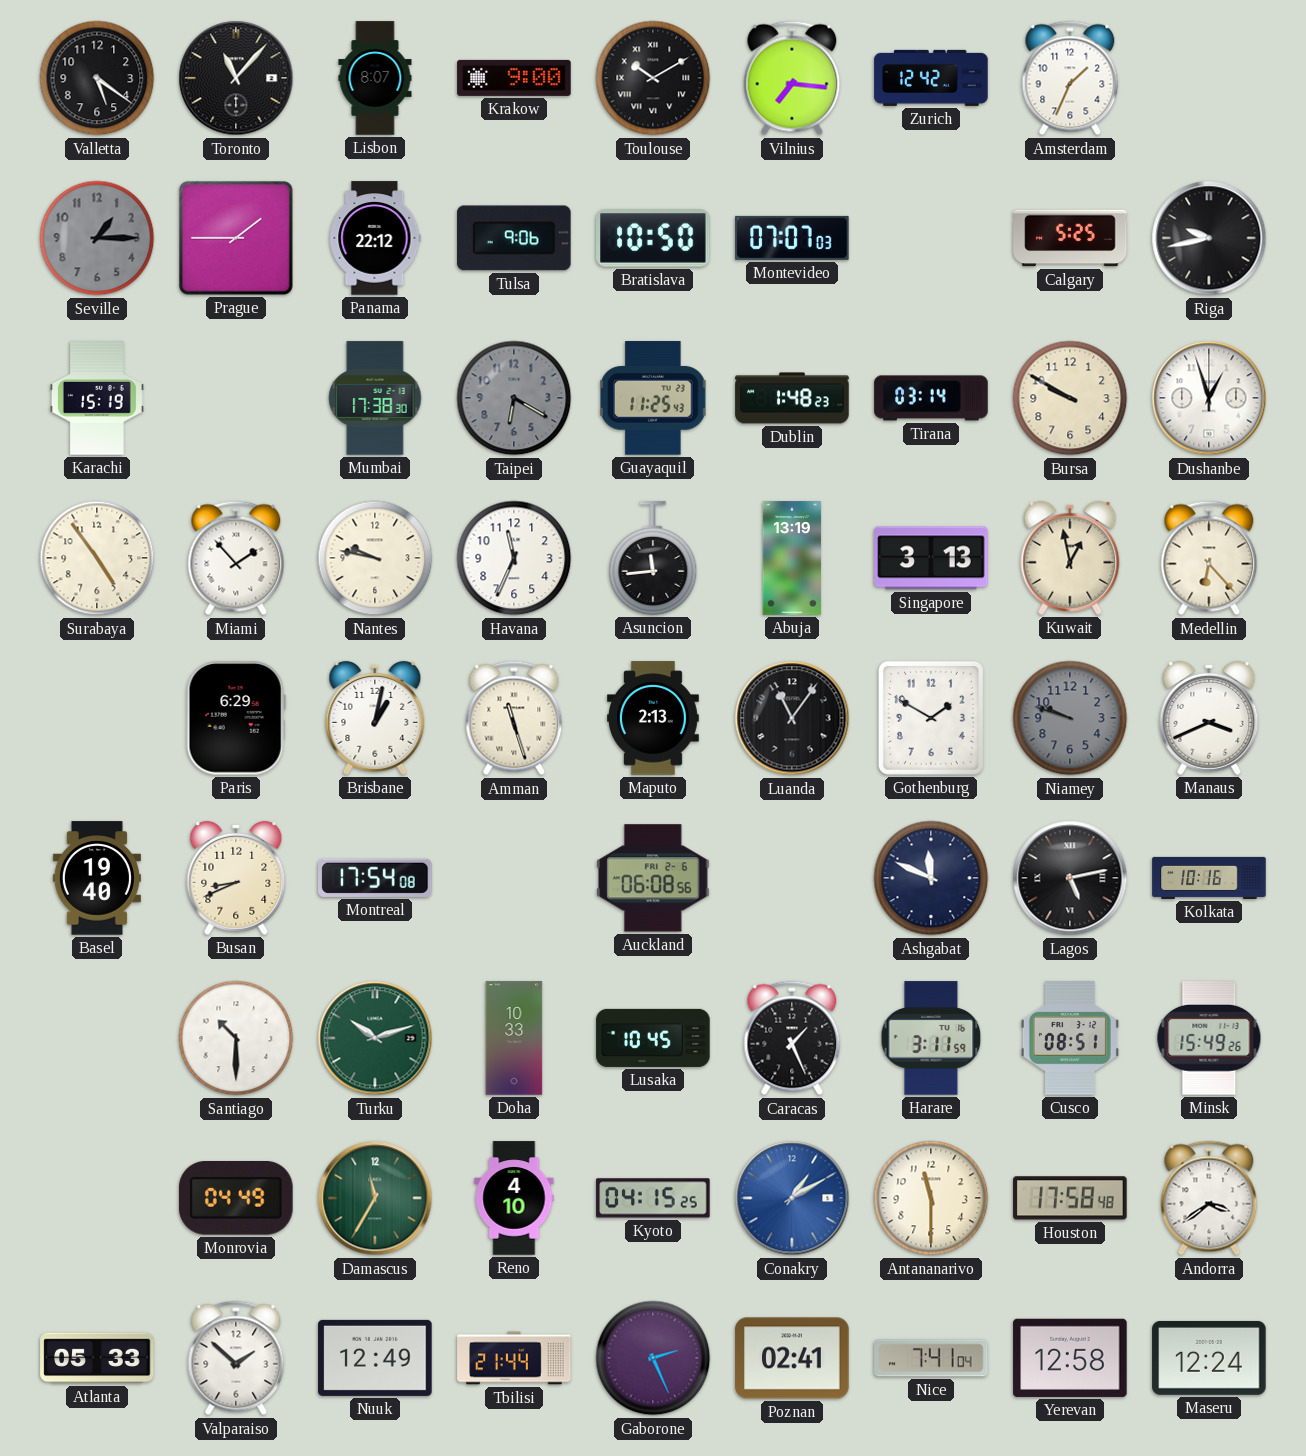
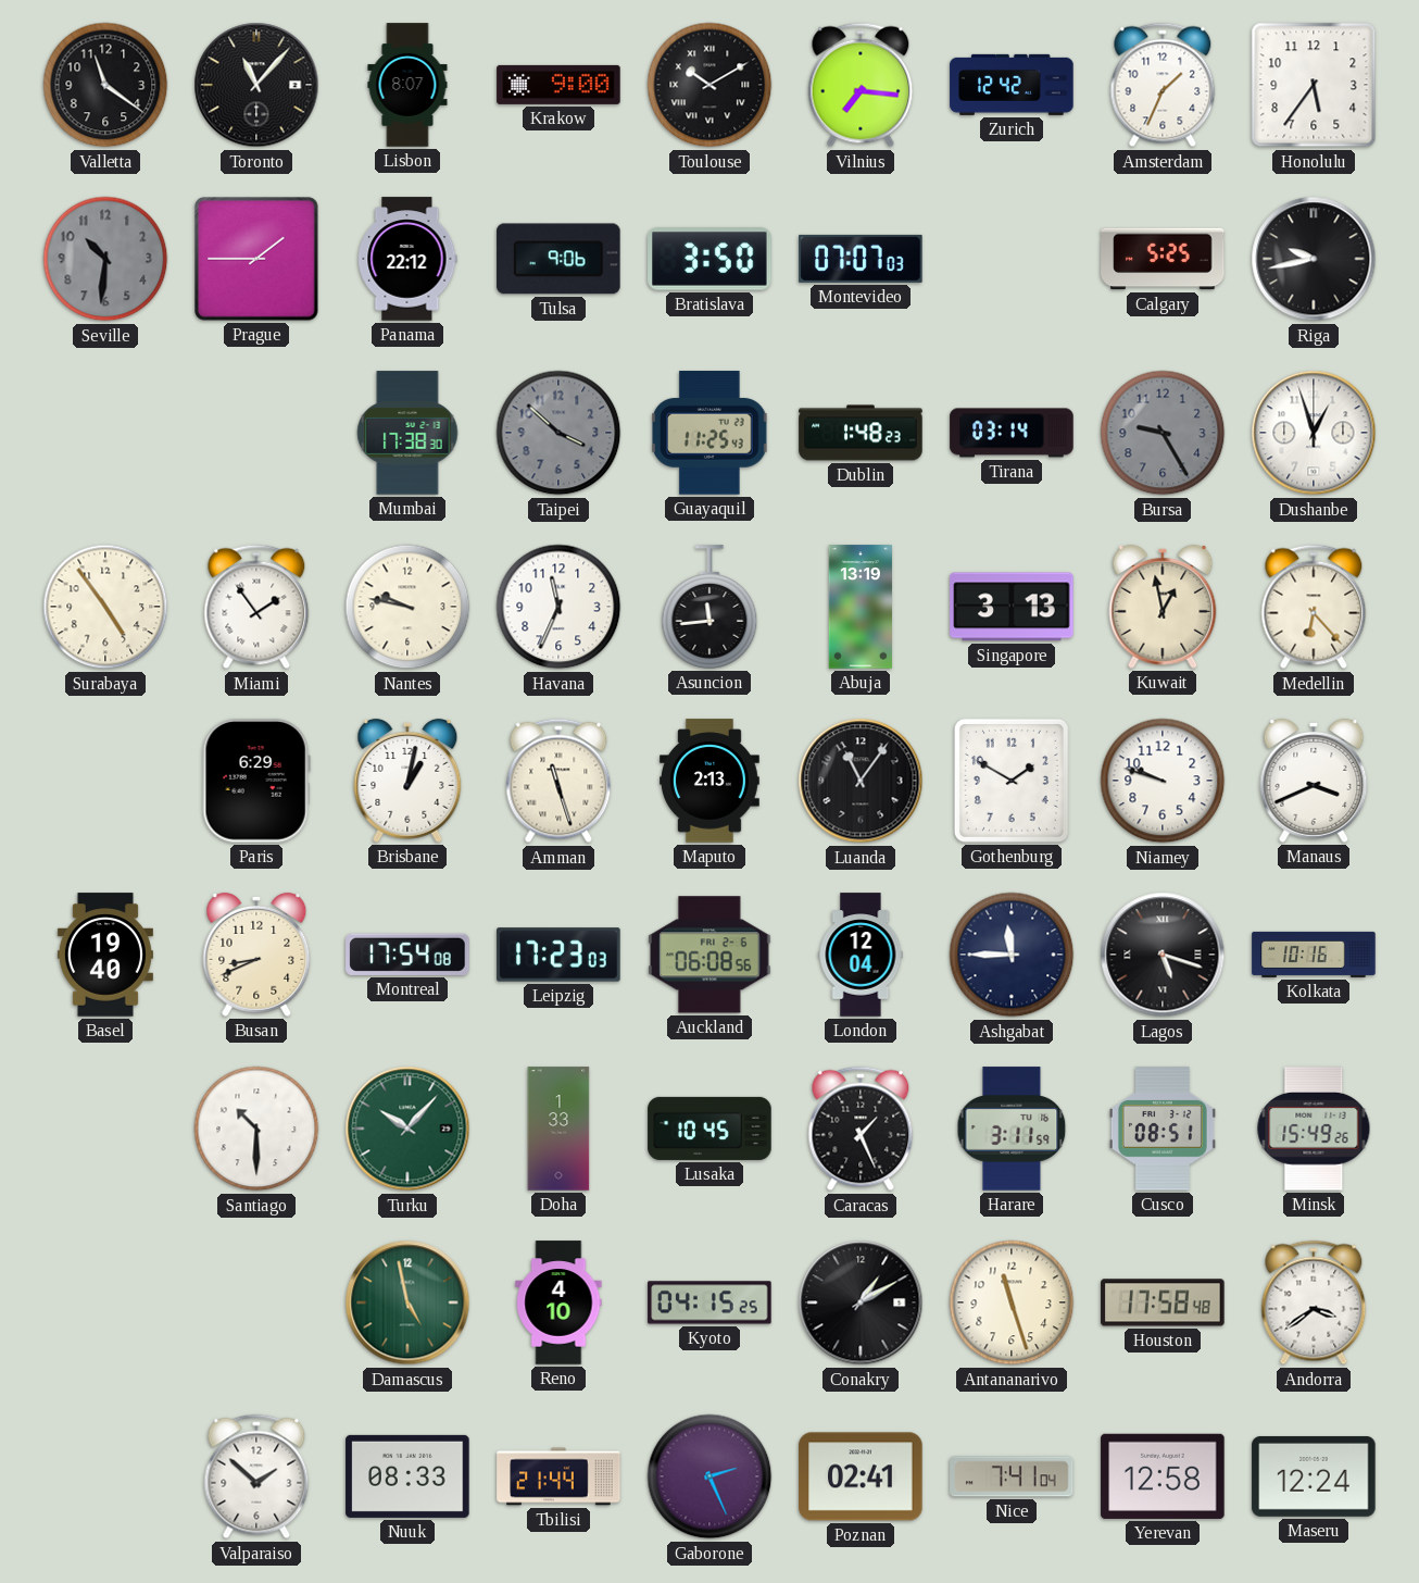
Valletta: 5:21 -> 11:21
Honolulu: none -> 5:36
Seville: 1:15 -> 10:31
Bratislava: 10:50 -> 3:50
Karachi: 15:19 -> none
Taipei: 6:20 -> 3:52
Bursa: 9:50 -> 9:25
Bursa dial: cream -> grey
Miami: 1:53 -> 1:54
Niamey dial: grey -> white
Leipzig: none -> 17:23
London: none -> 12:04
Ashgabat: 11:49 -> 11:45
Lagos: 5:13 -> 5:18
Turku: 10:12 -> 10:07
Doha: 10:33 -> 1:33
Monrovia: 04:49 -> none
Damascus: 11:35 -> 4:58
Conakry dial: blue -> black
Antananarivo: 11:30 -> 11:27
Atlanta: 05:33 -> none
Nuuk: 12:49 -> 08:33
